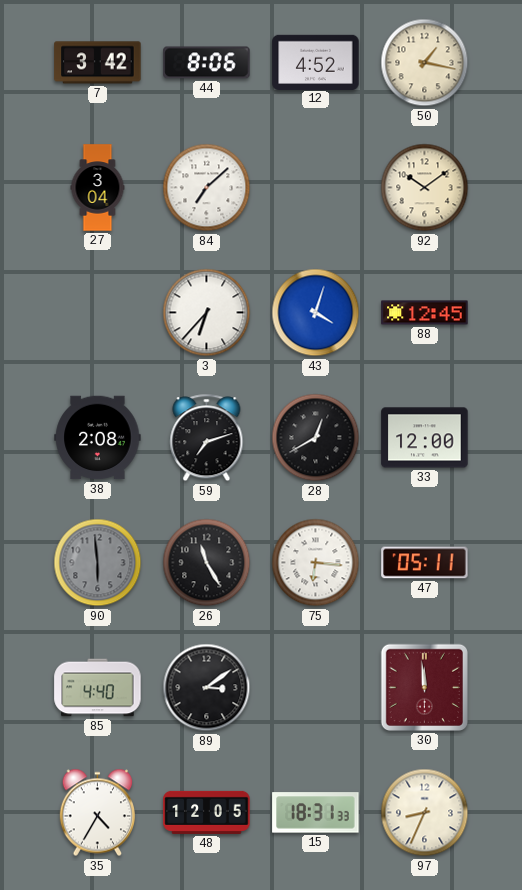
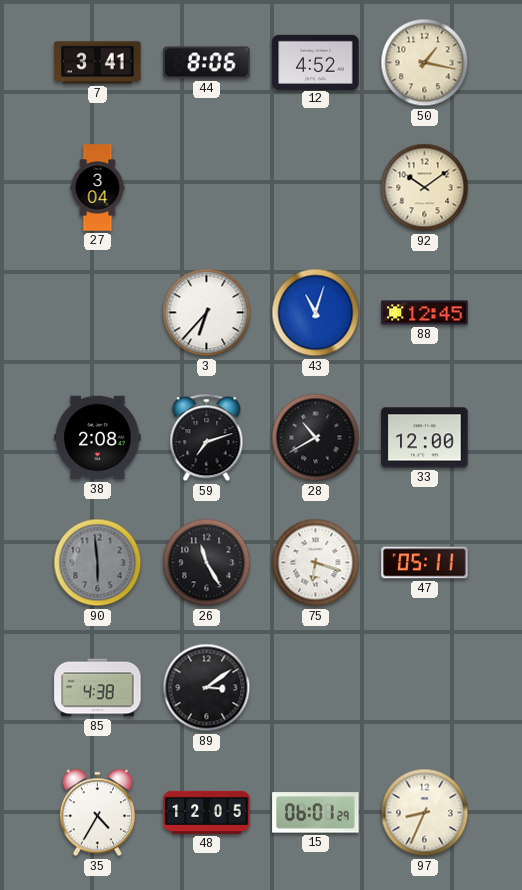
7: 3:42 -> 3:41
84: 7:08 -> none
43: 4:03 -> 11:03
28: 12:40 -> 10:40
75: 6:16 -> 6:18
85: 4:40 -> 4:38
30: 11:59 -> none
15: 18:31 -> 06:01
